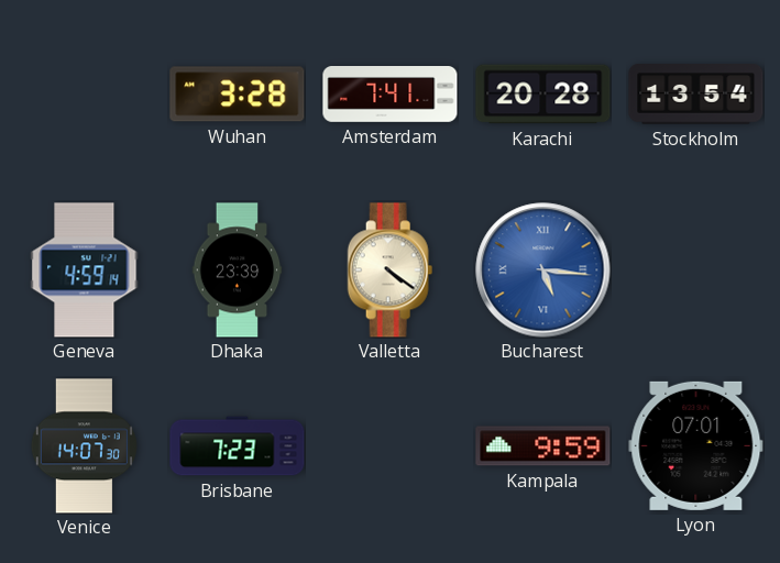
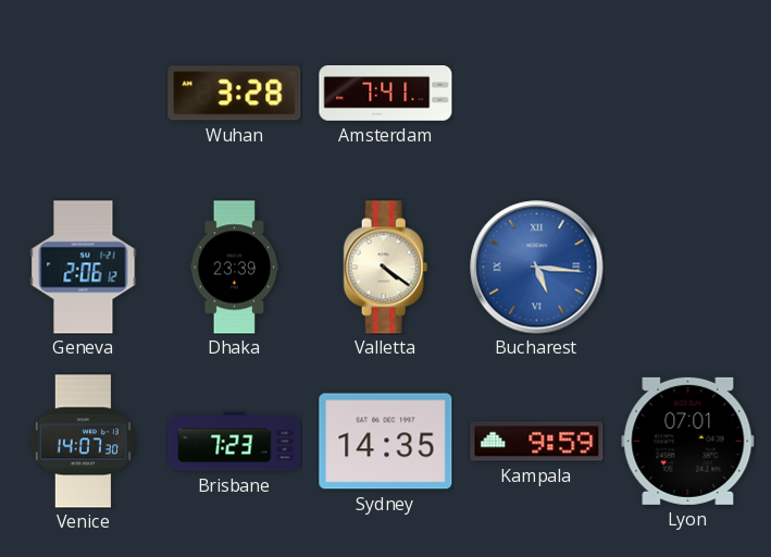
Karachi: 20:28 -> none
Stockholm: 13:54 -> none
Geneva: 4:59 -> 2:06
Sydney: none -> 14:35
